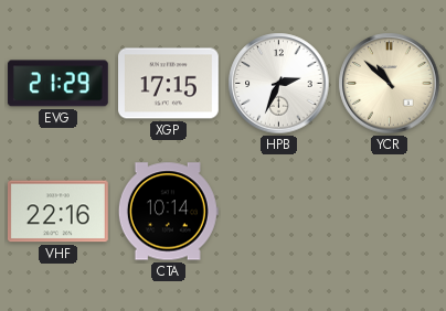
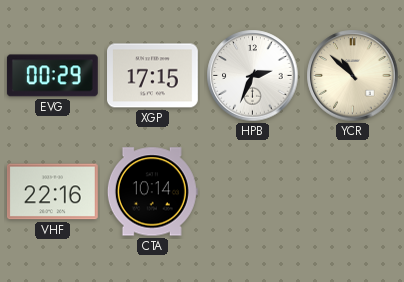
EVG: 21:29 -> 00:29
